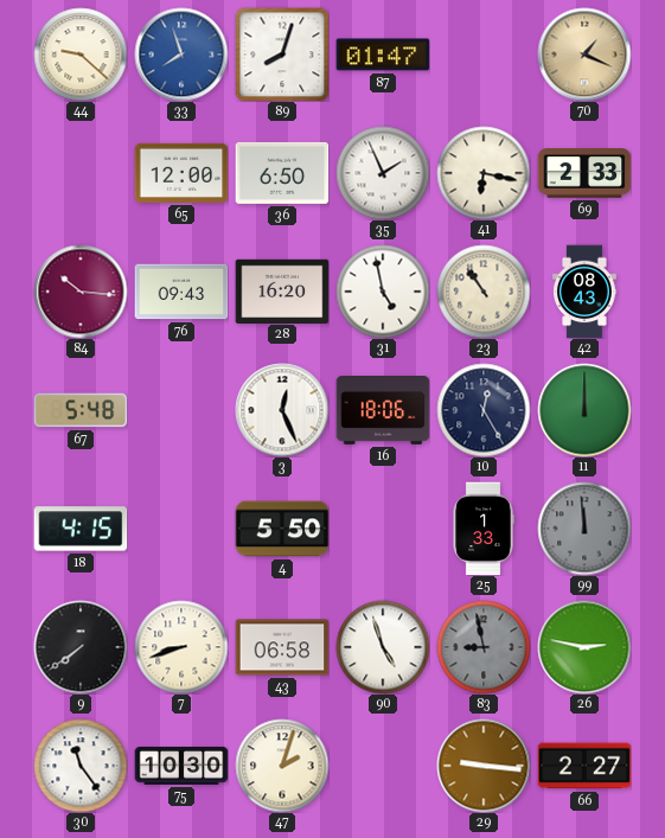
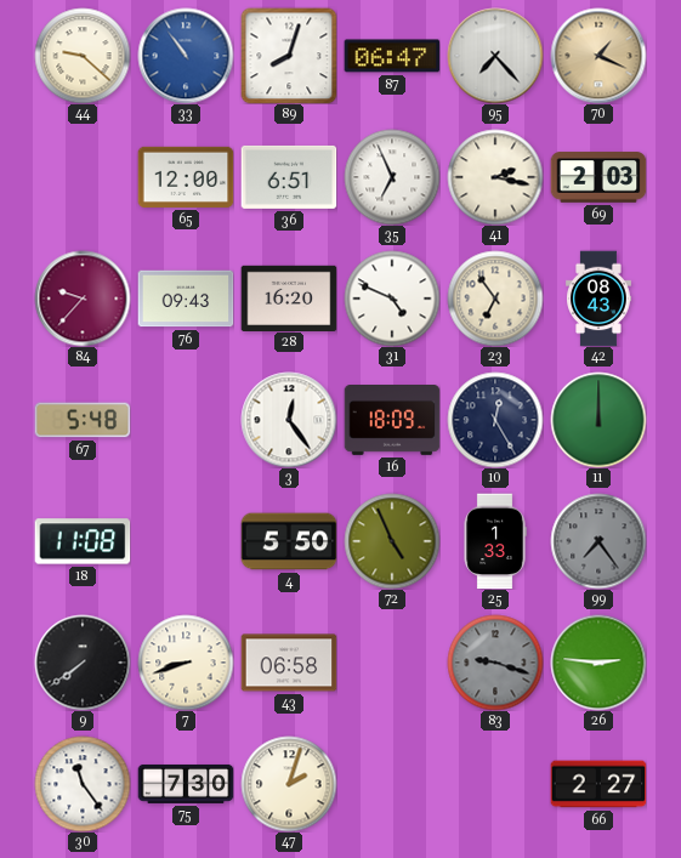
33: 7:57 -> 10:54
87: 01:47 -> 06:47
95: none -> 7:23
36: 6:50 -> 6:51
35: 1:56 -> 6:56
41: 6:17 -> 2:17
69: 2:33 -> 2:03
84: 10:16 -> 9:37
31: 4:58 -> 4:49
23: 10:54 -> 6:54
3: 12:26 -> 12:24
16: 18:06 -> 18:09
18: 4:15 -> 11:08
72: none -> 4:56
99: 11:59 -> 7:24
90: 4:57 -> none
83: 8:58 -> 9:18
26: 2:47 -> 2:46
75: 10:30 -> 7:30
29: 9:16 -> none
